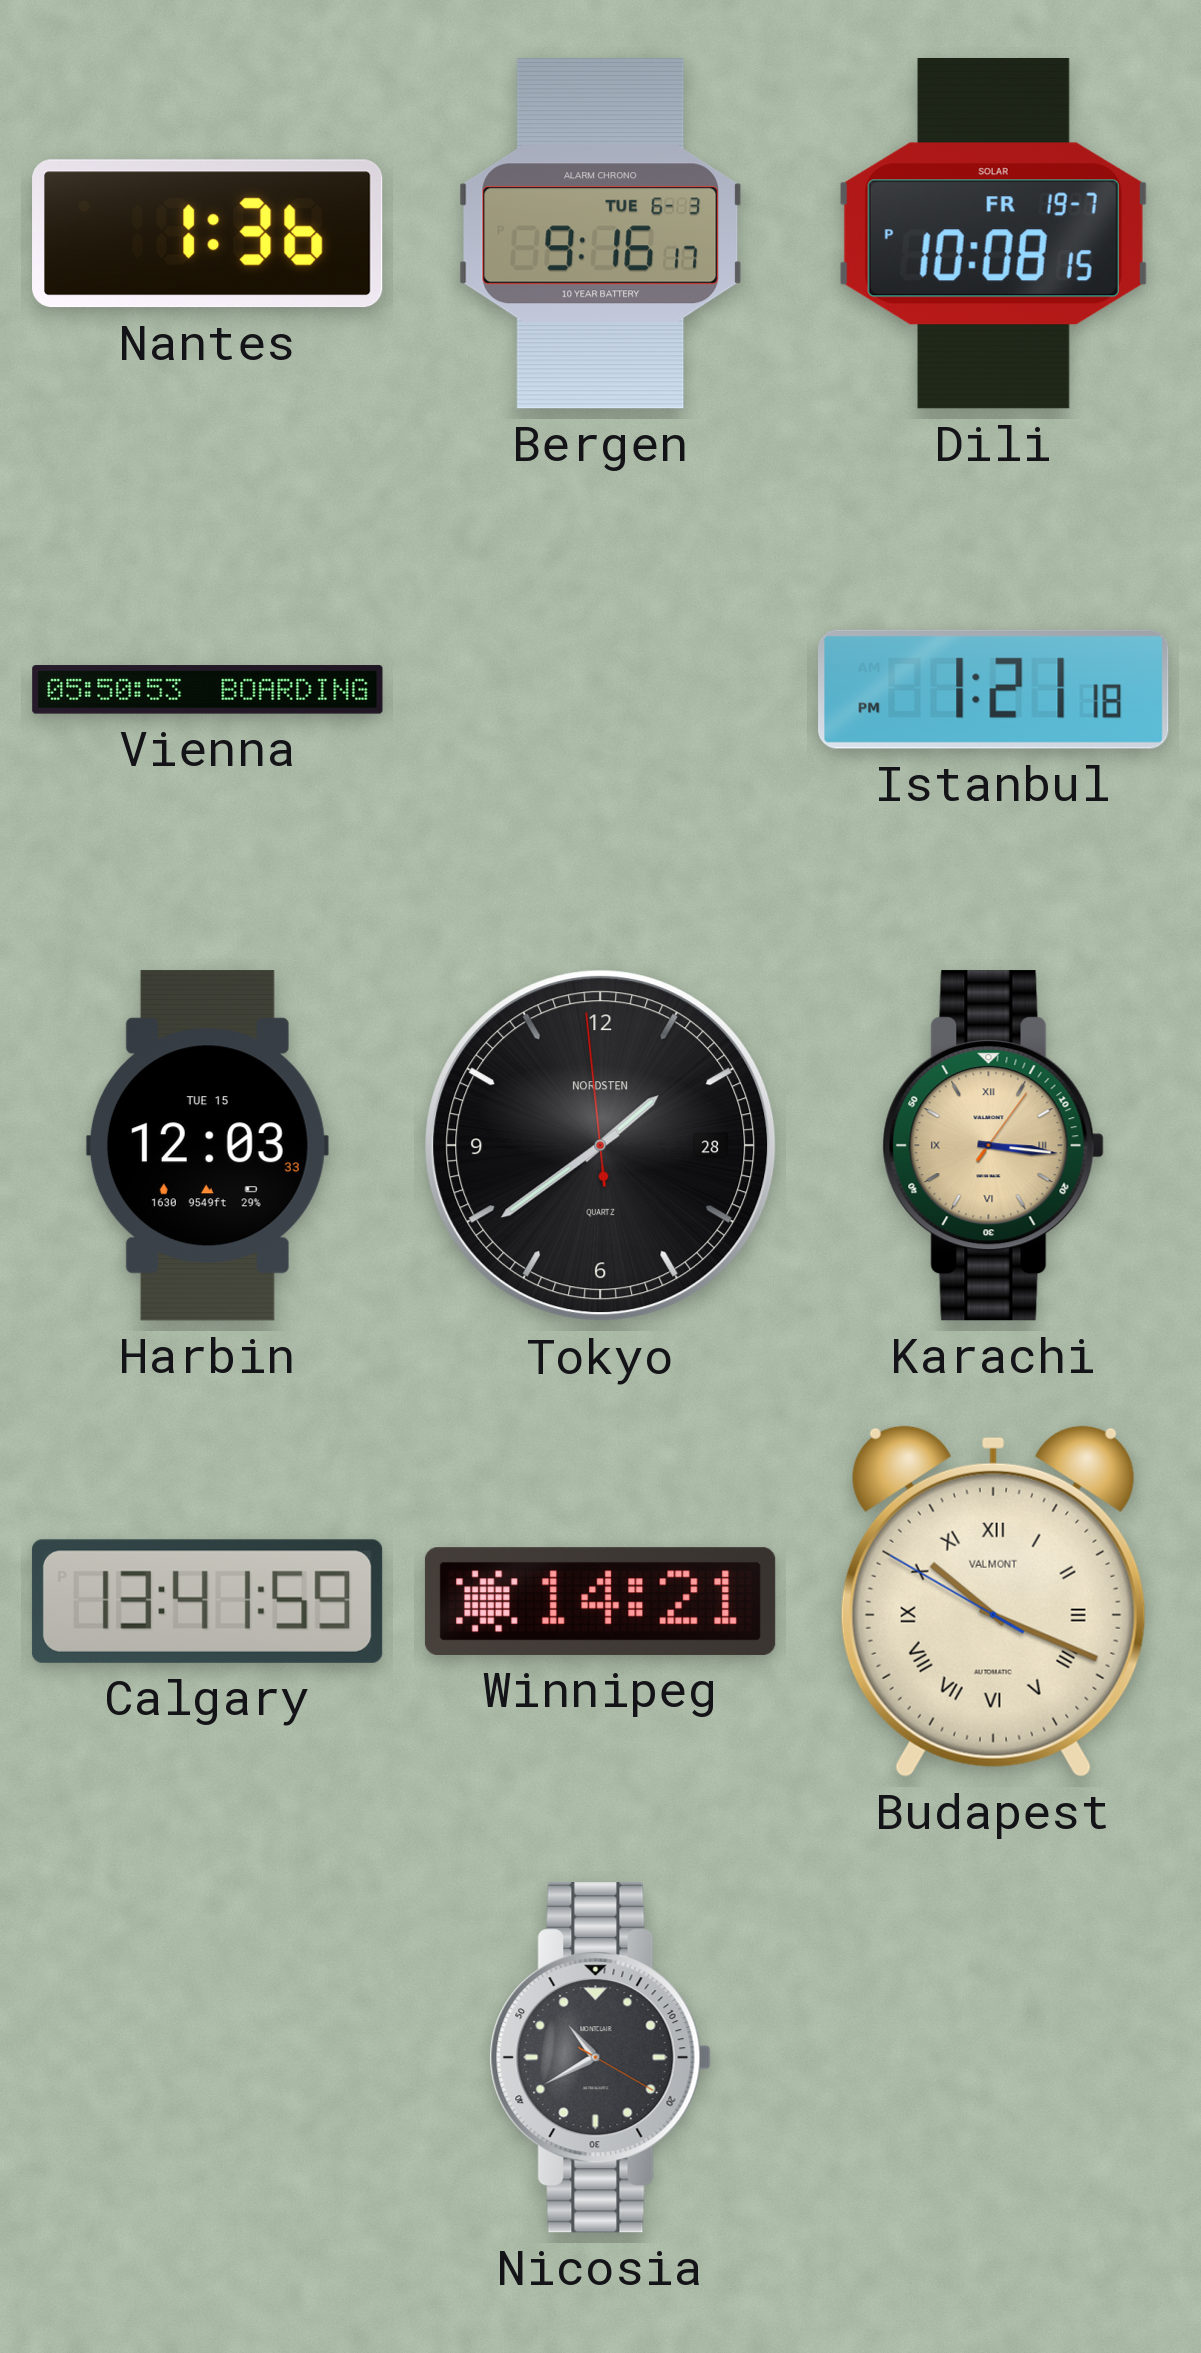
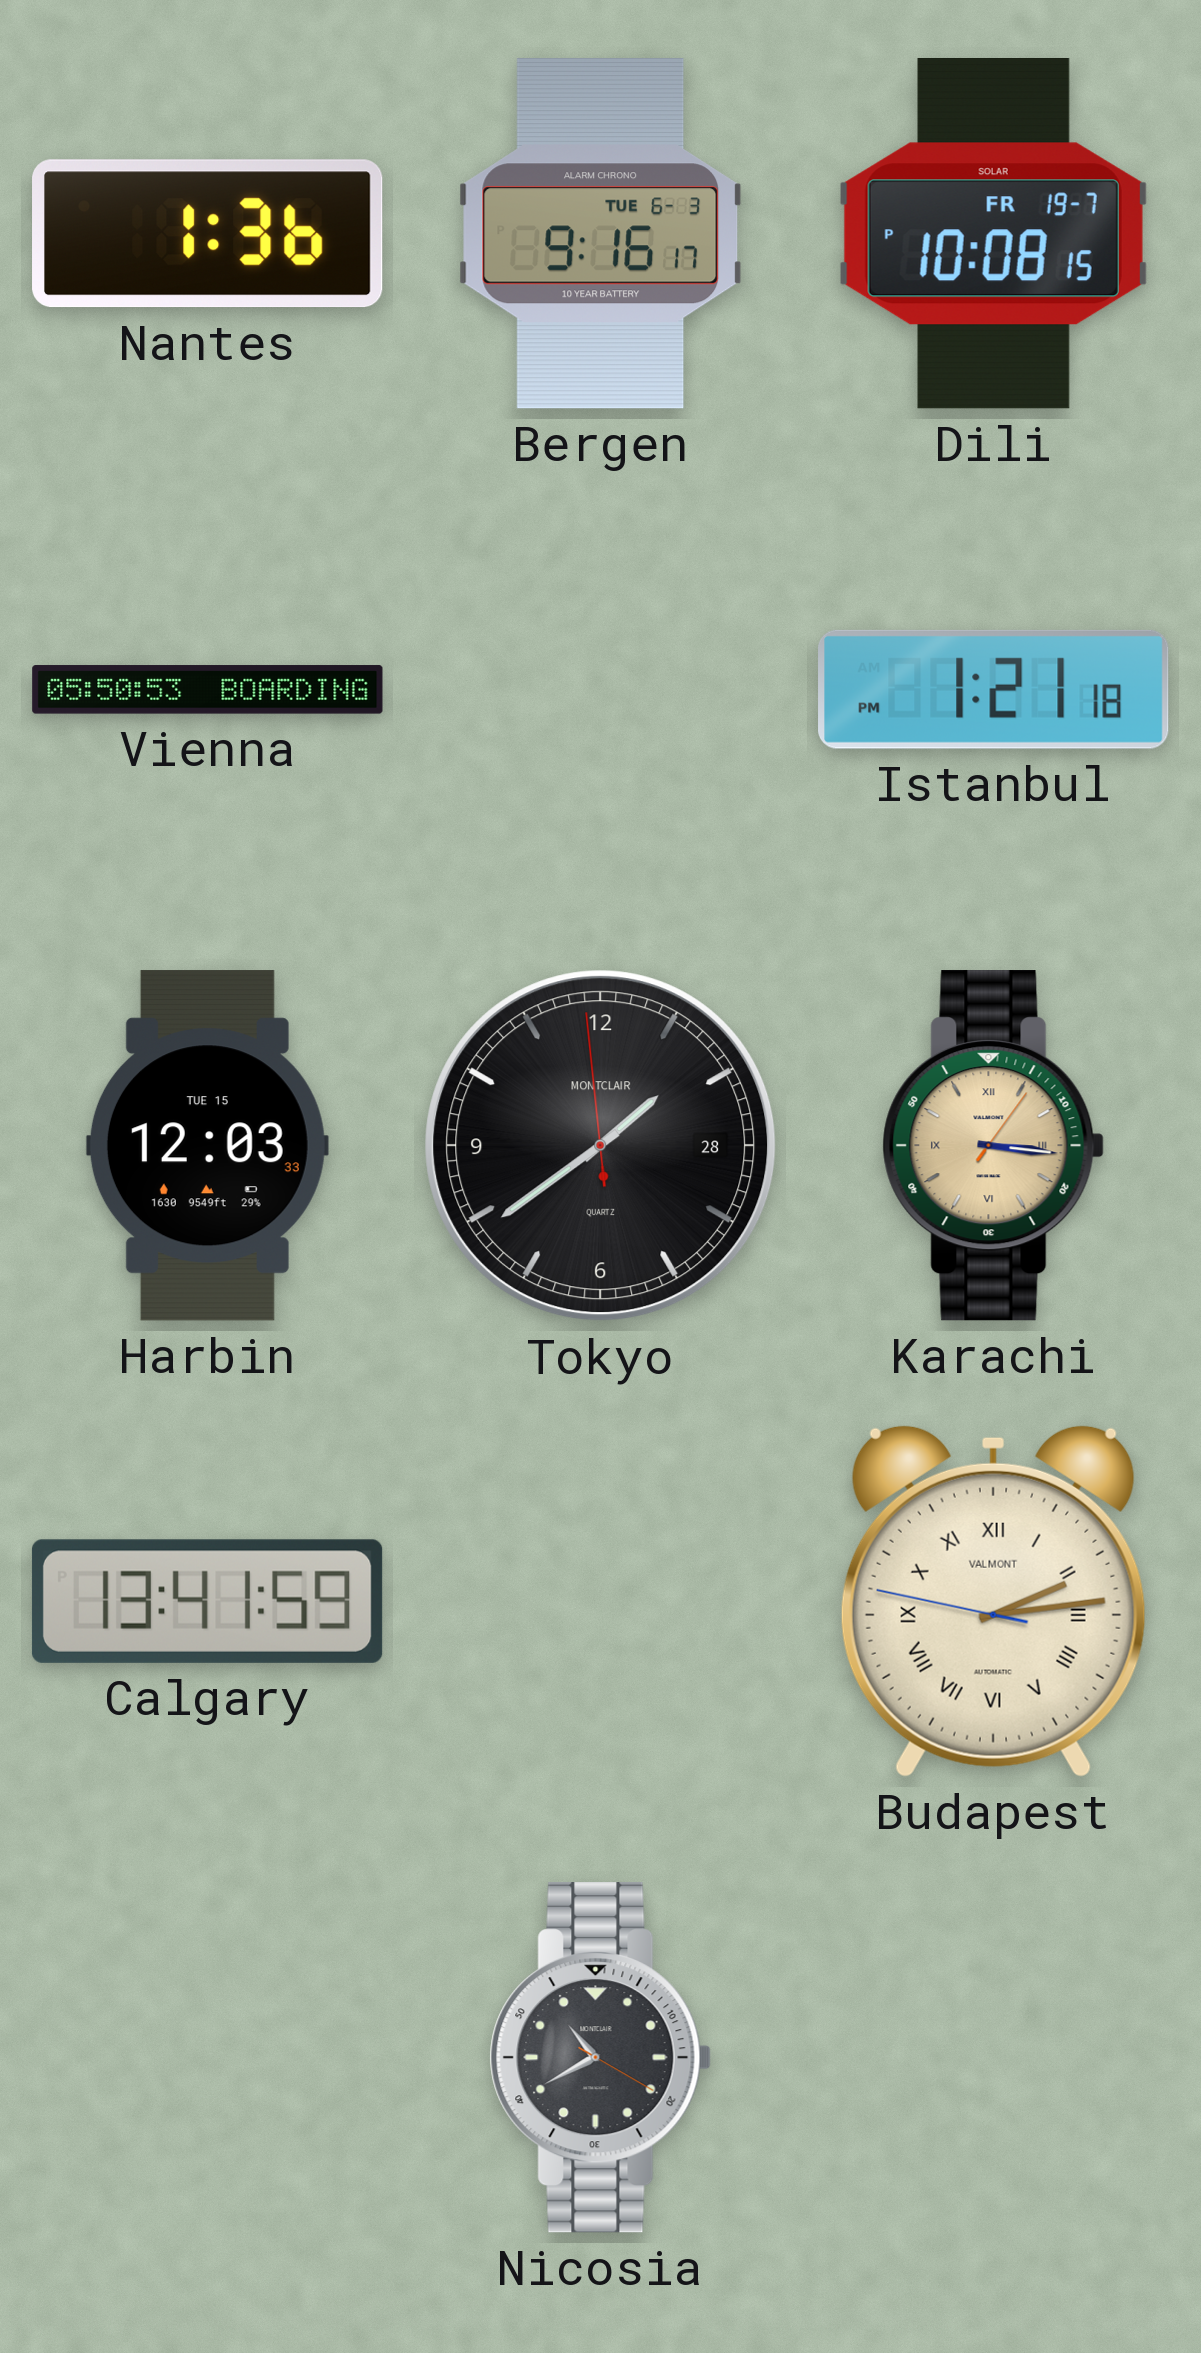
Tokyo brand: NORDSTEN -> MONTCLAIR
Winnipeg: 14:21 -> none
Budapest: 10:18 -> 2:13
